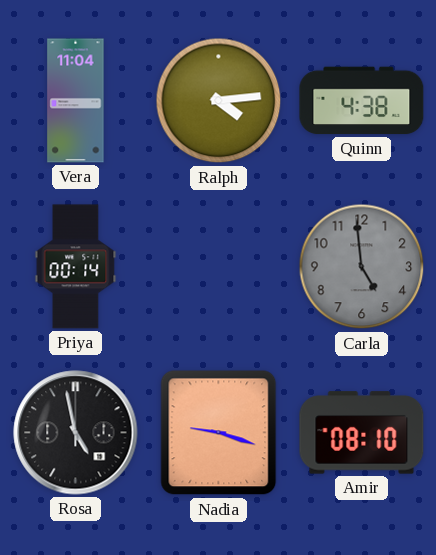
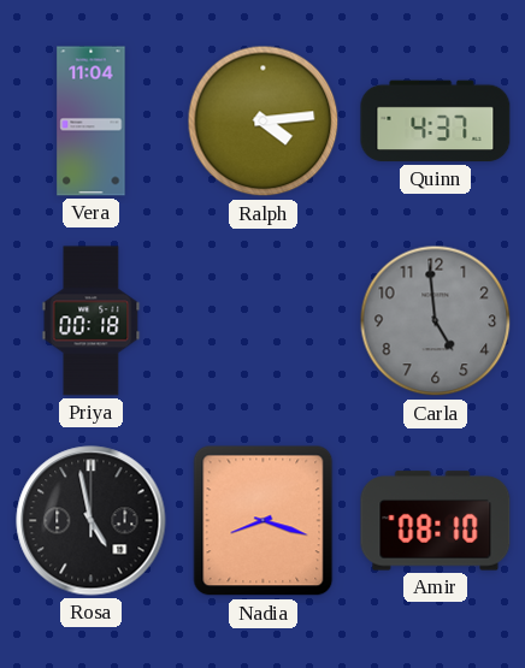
Quinn: 4:38 -> 4:37
Priya: 00:14 -> 00:18
Nadia: 9:18 -> 8:18
